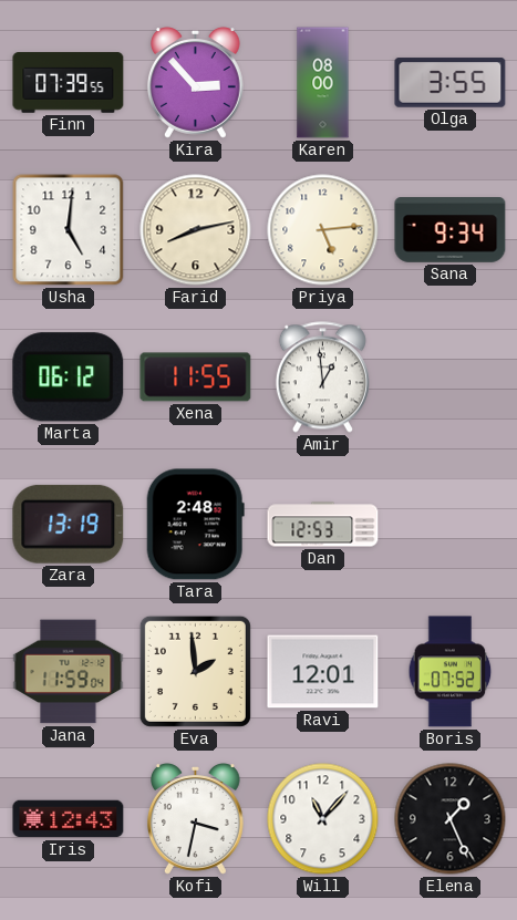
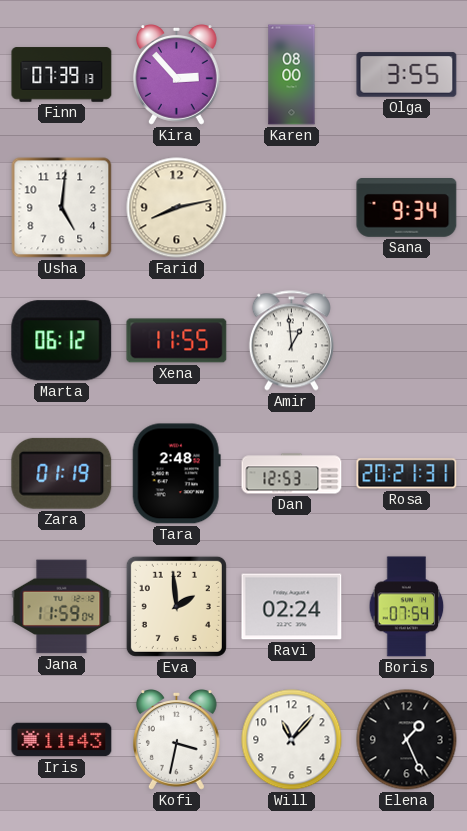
Finn: 07:39:55 -> 07:39:13
Priya: 5:14 -> none
Zara: 13:19 -> 01:19
Rosa: none -> 20:21
Ravi: 12:01 -> 02:24
Boris: 07:52 -> 07:54
Iris: 12:43 -> 11:43
